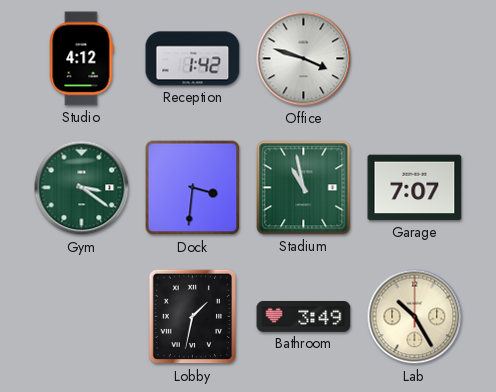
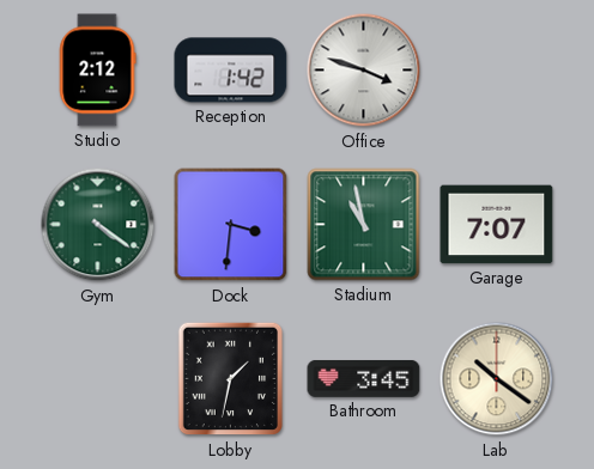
Studio: 4:12 -> 2:12
Gym: 3:21 -> 4:21
Bathroom: 3:49 -> 3:45
Lab: 10:25 -> 10:21
